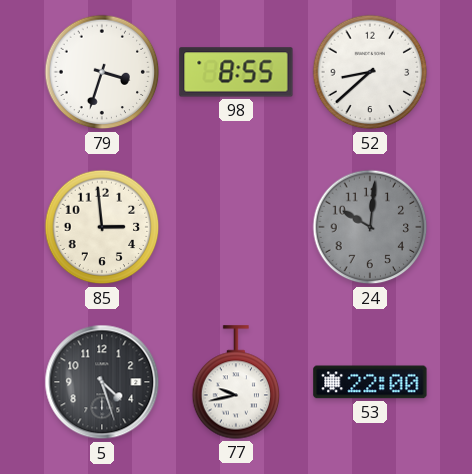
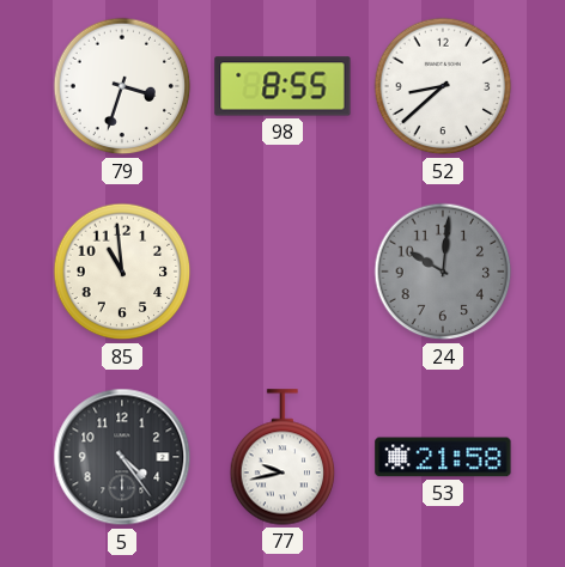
85: 2:59 -> 10:59
5: 4:27 -> 4:24
53: 22:00 -> 21:58
